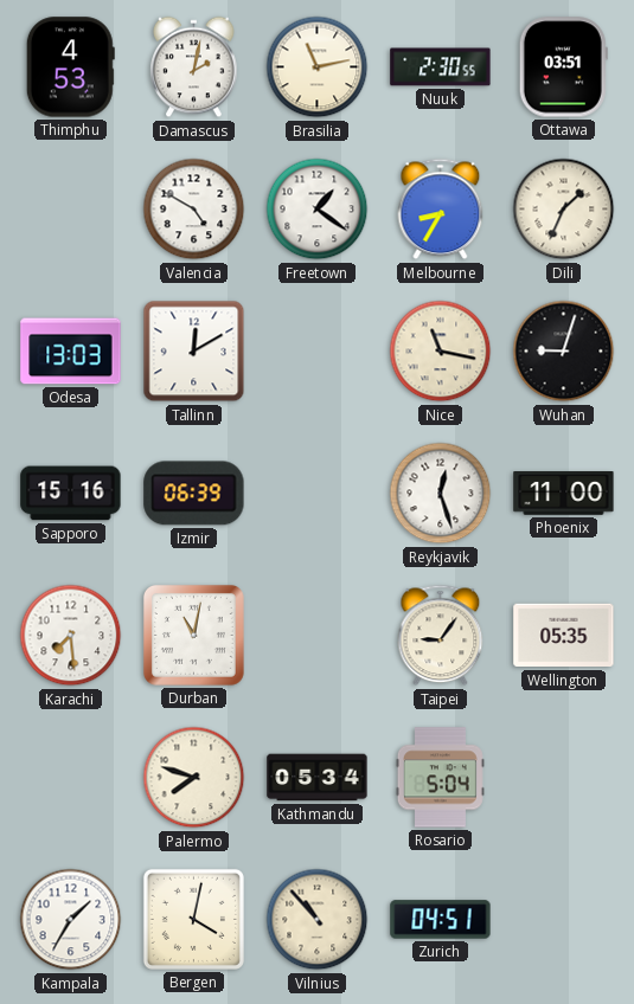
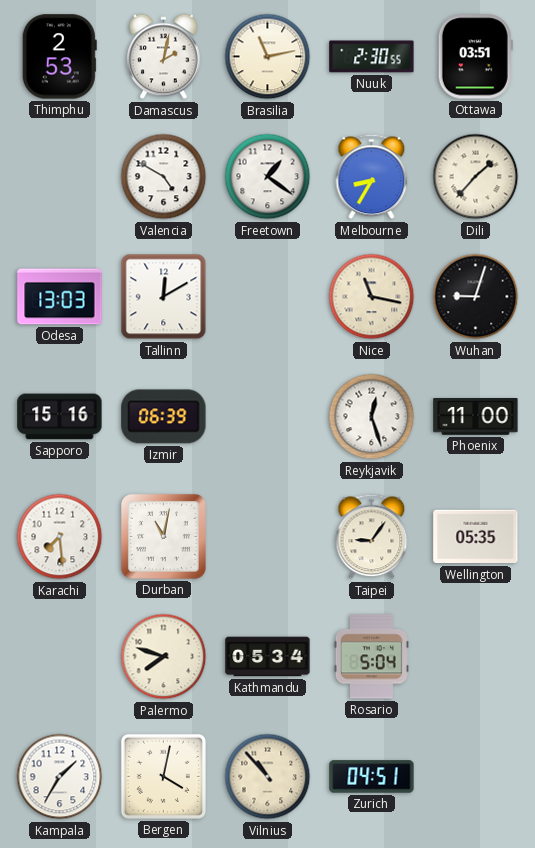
Thimphu: 4:53 -> 2:53
Dili: 1:34 -> 1:37
